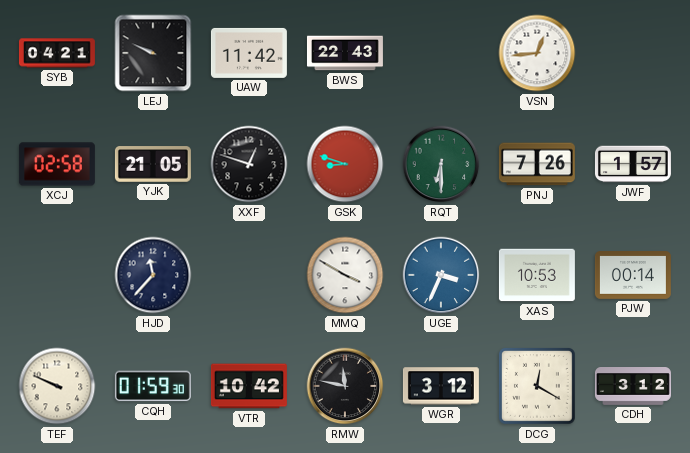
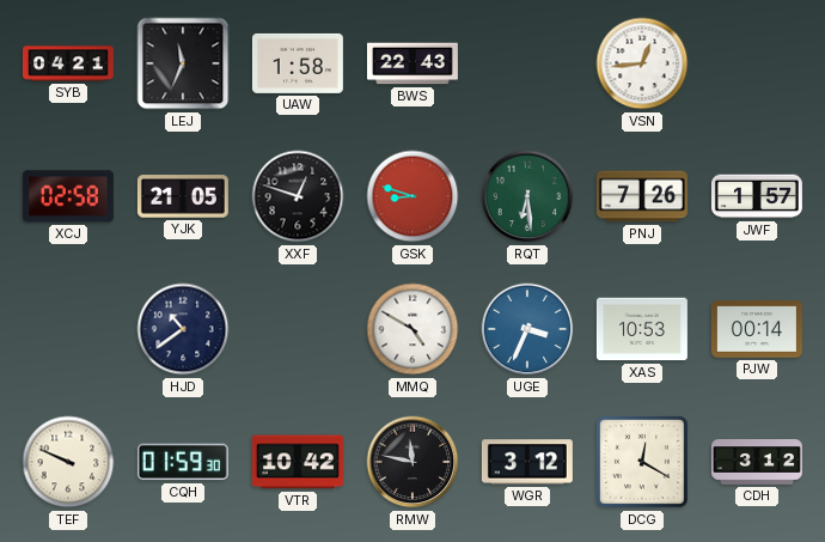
LEJ: 9:49 -> 11:34
UAW: 11:42 -> 1:58
RQT: 6:30 -> 6:29
HJD: 11:37 -> 10:39
MMQ: 3:50 -> 4:50
